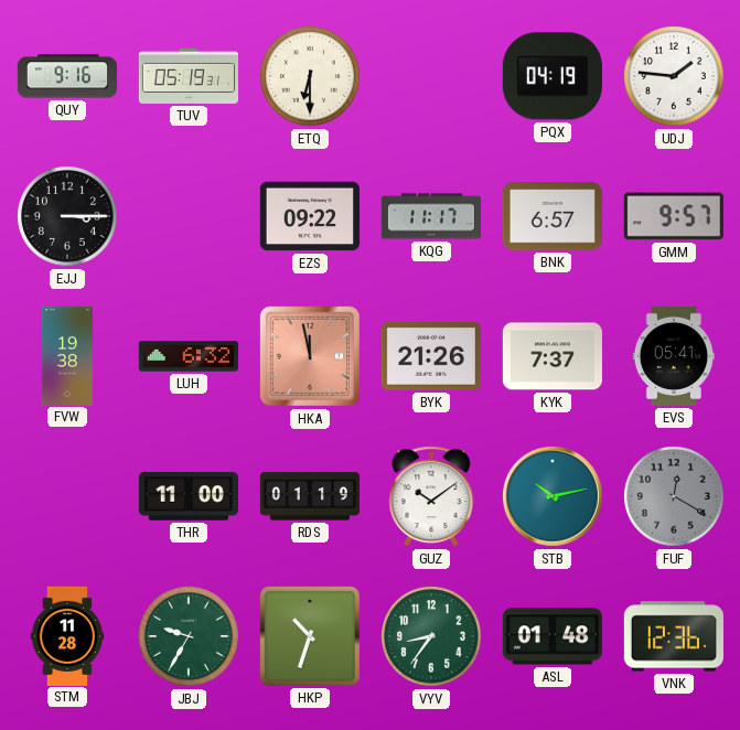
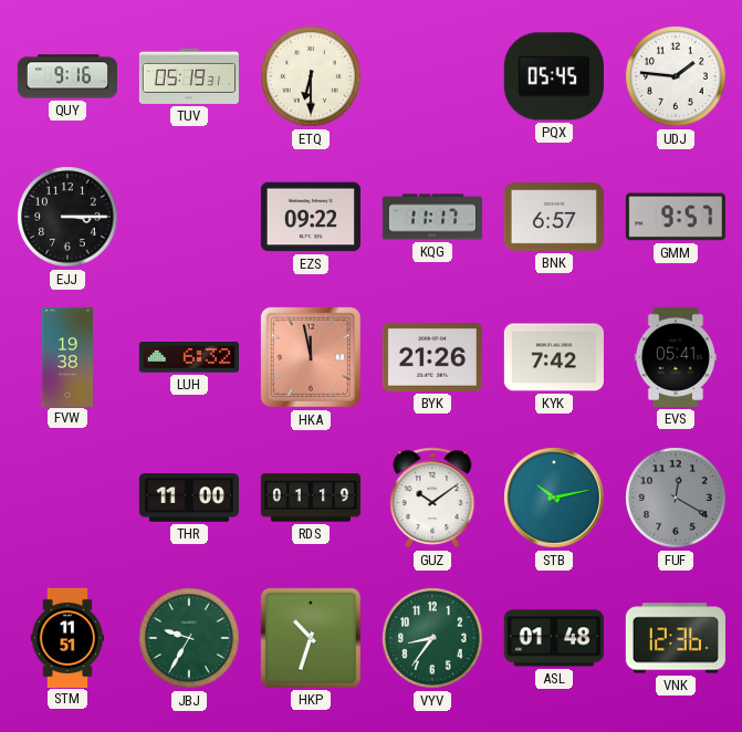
PQX: 04:19 -> 05:45
KYK: 7:37 -> 7:42
STM: 11:28 -> 11:51
